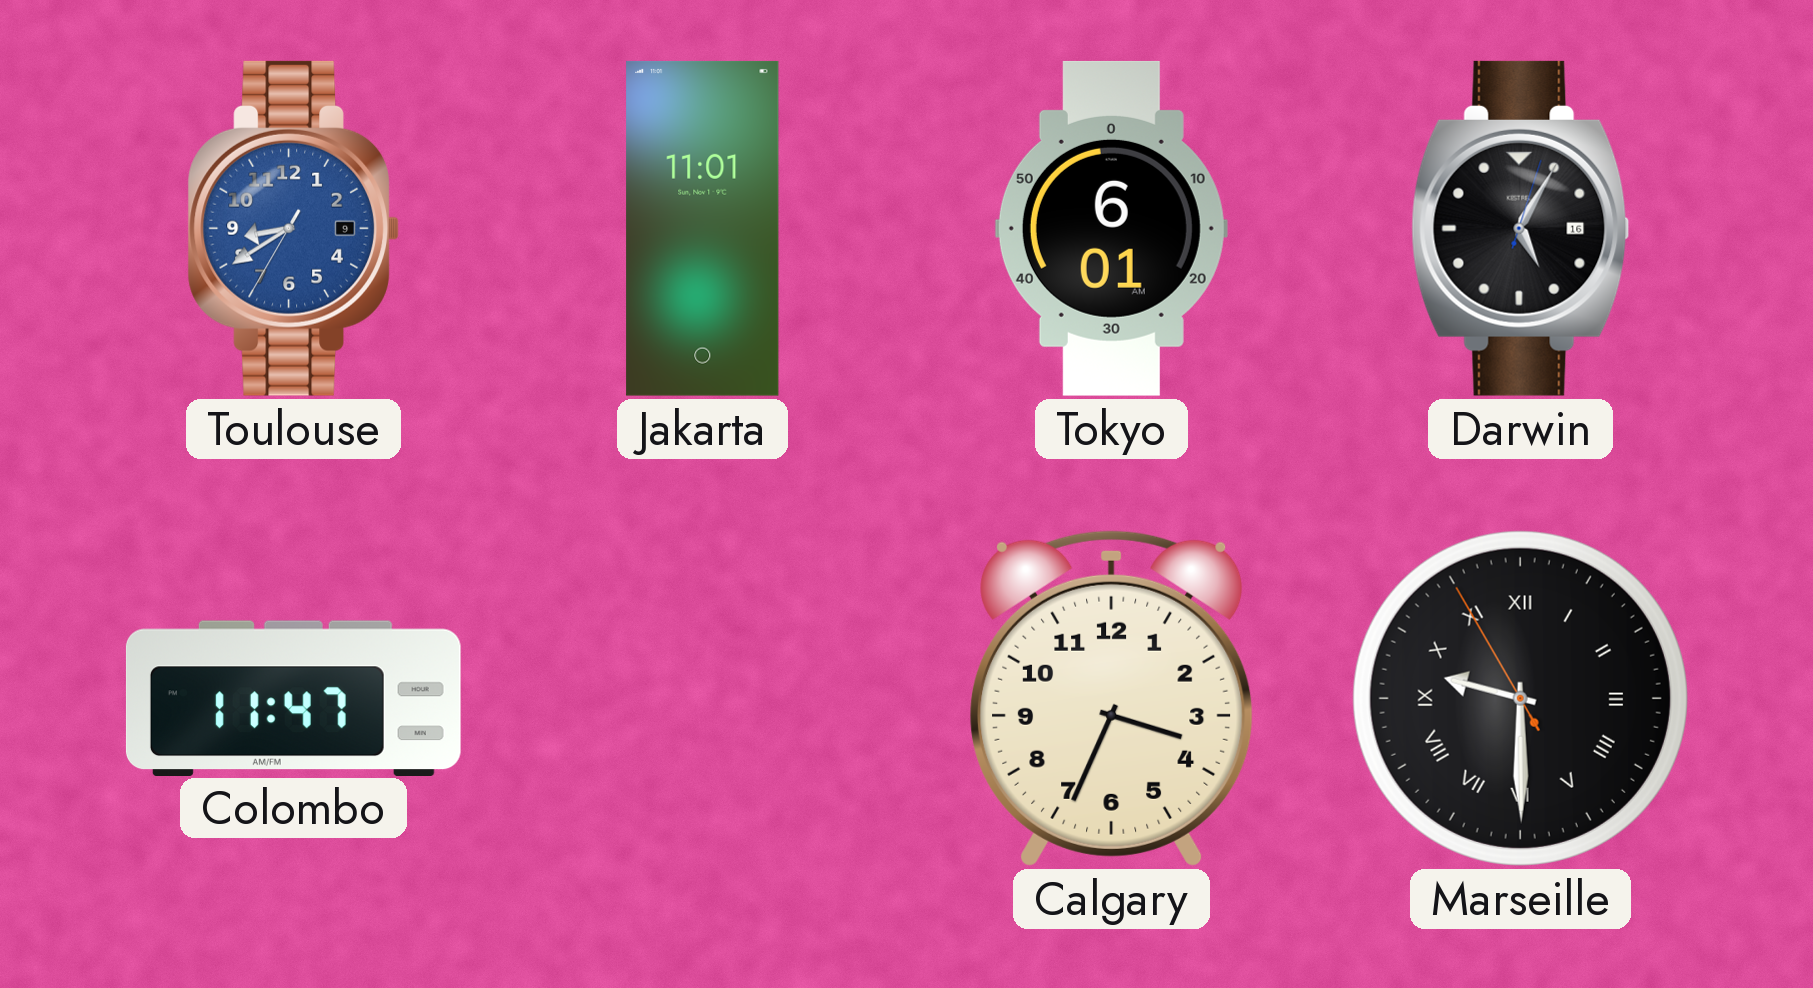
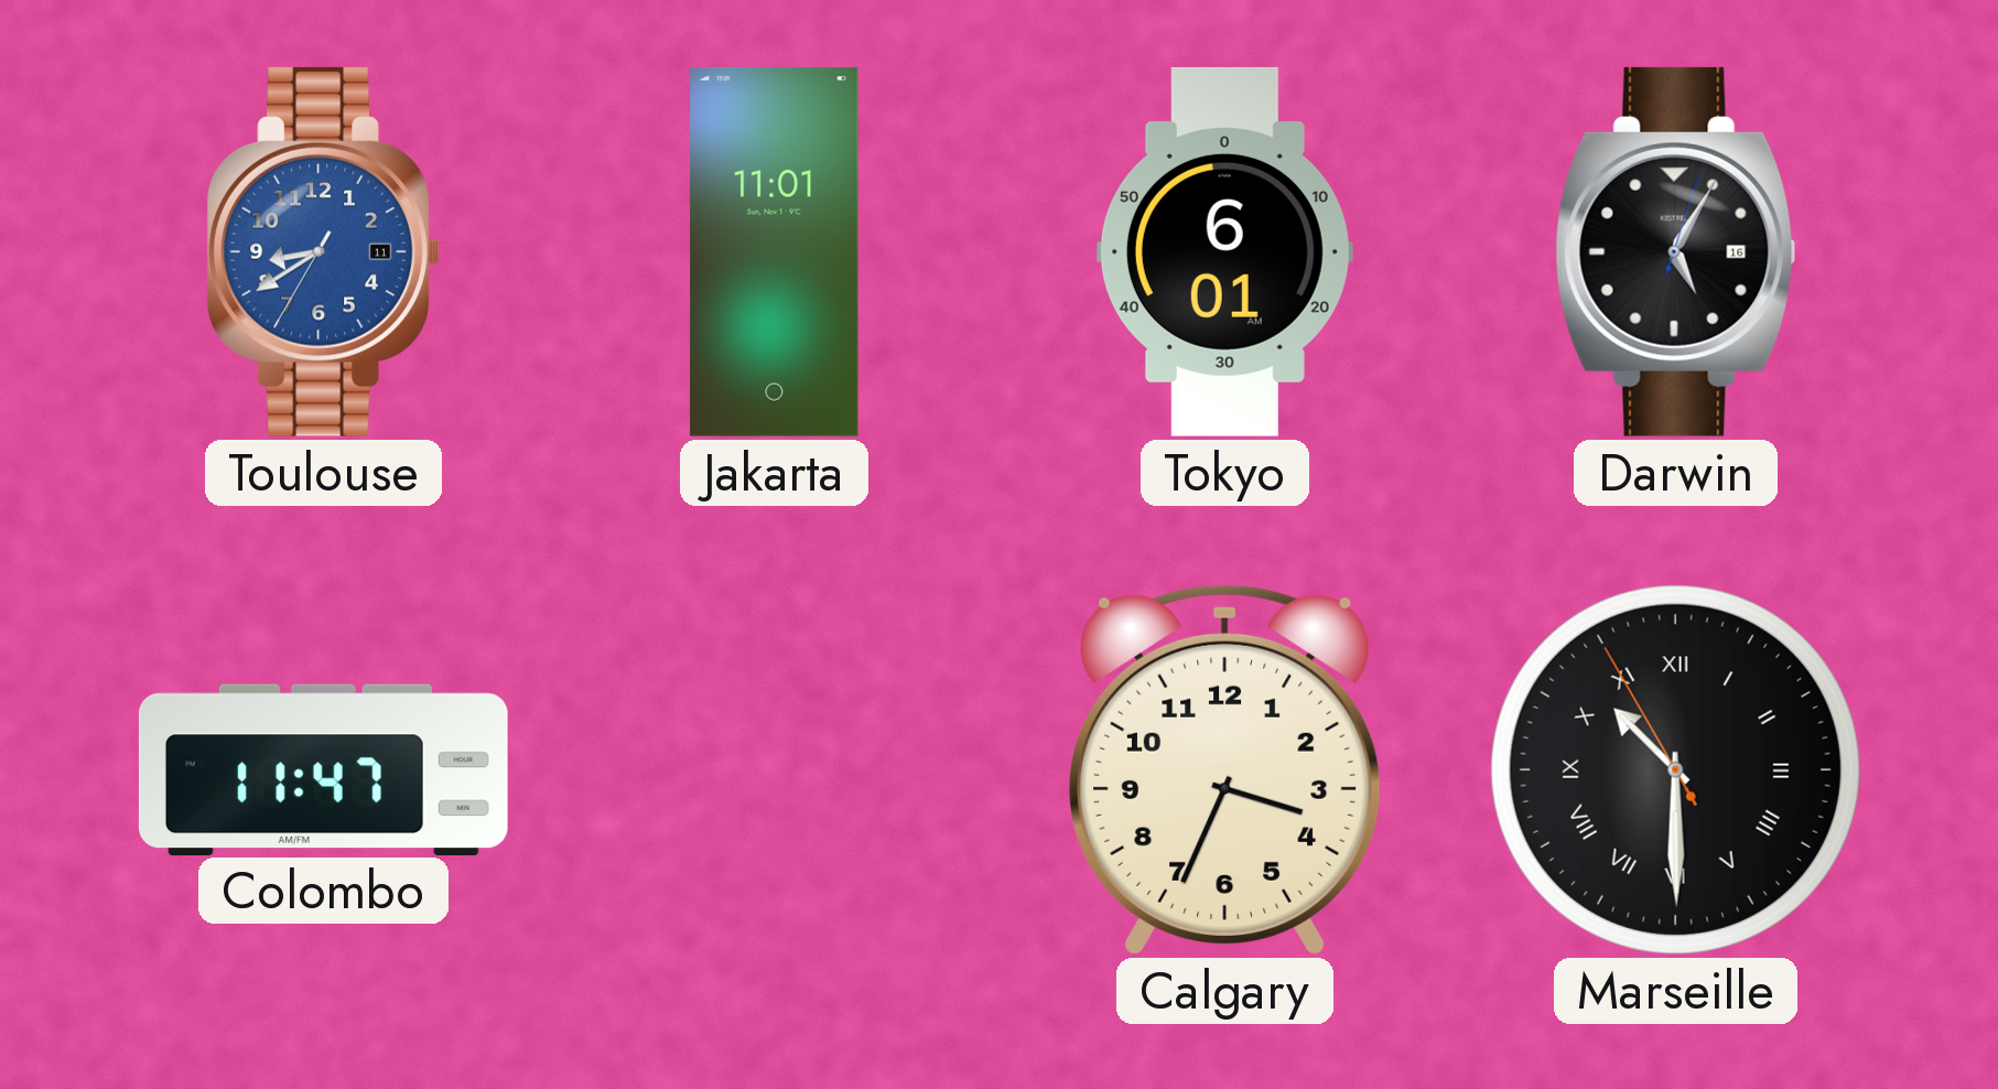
Toulouse date: 9 -> 11
Marseille: 9:29 -> 10:29
